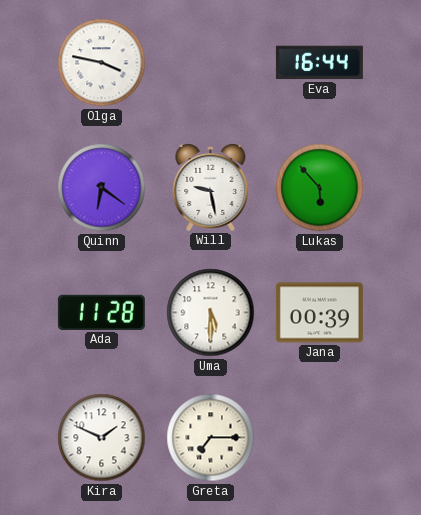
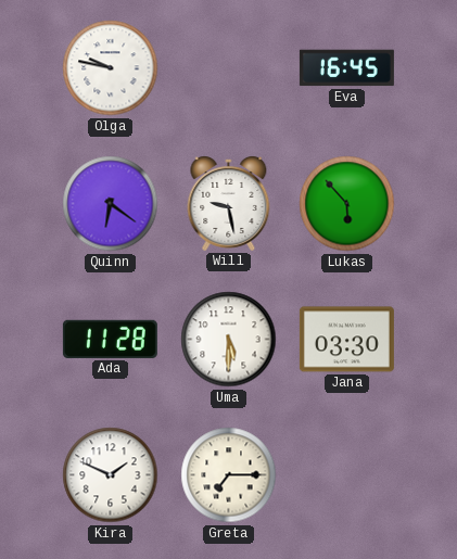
Olga: 3:47 -> 9:47
Eva: 16:44 -> 16:45
Jana: 00:39 -> 03:30
